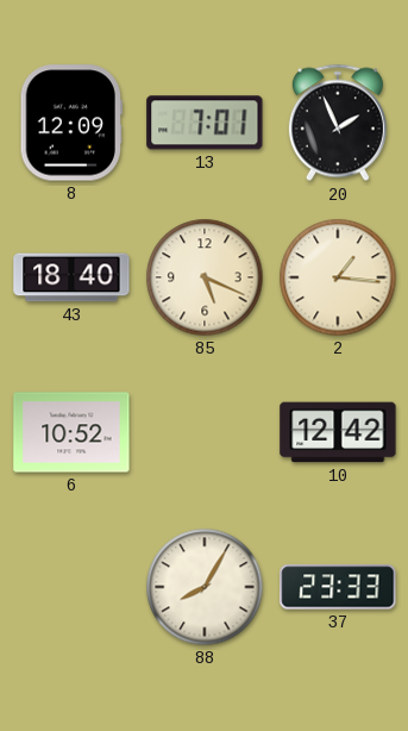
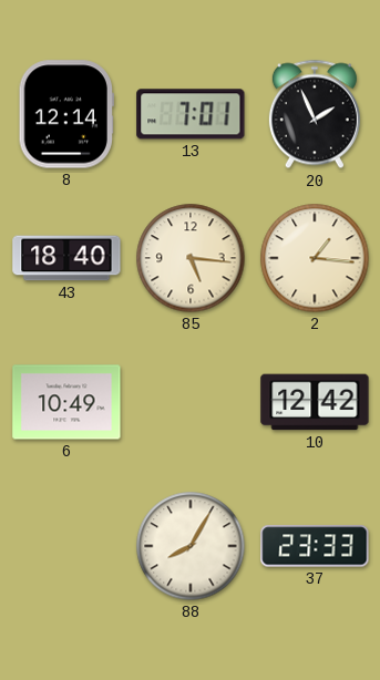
8: 12:09 -> 12:14
85: 5:19 -> 5:16
6: 10:52 -> 10:49
